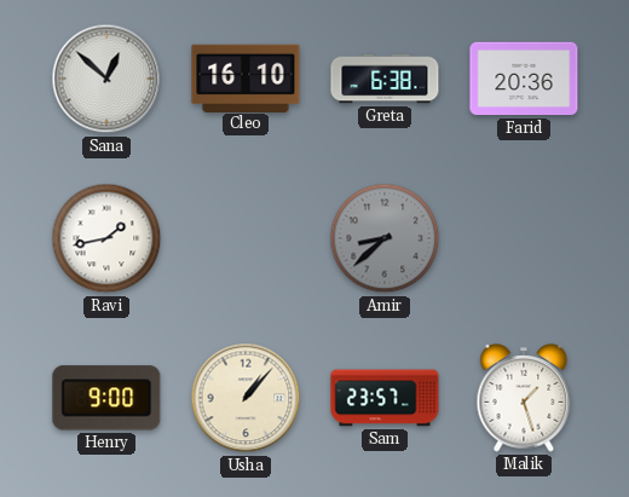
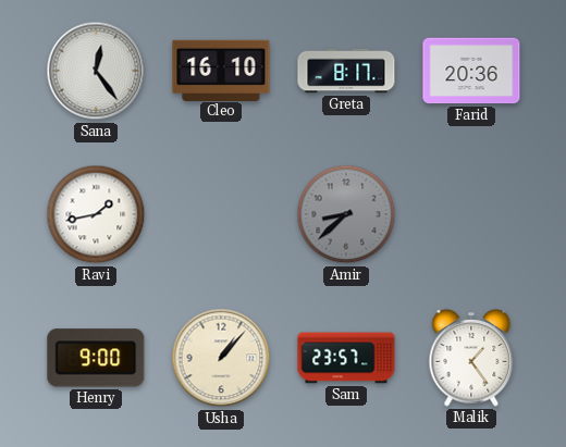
Sana: 12:52 -> 12:24
Greta: 6:38 -> 8:17
Malik: 1:27 -> 1:24
